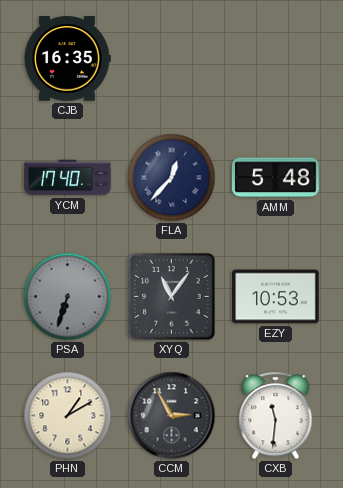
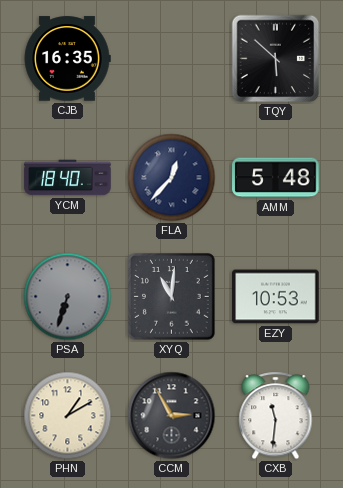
TQY: none -> 5:52
YCM: 17:40 -> 18:40
XYQ: 11:06 -> 11:01
